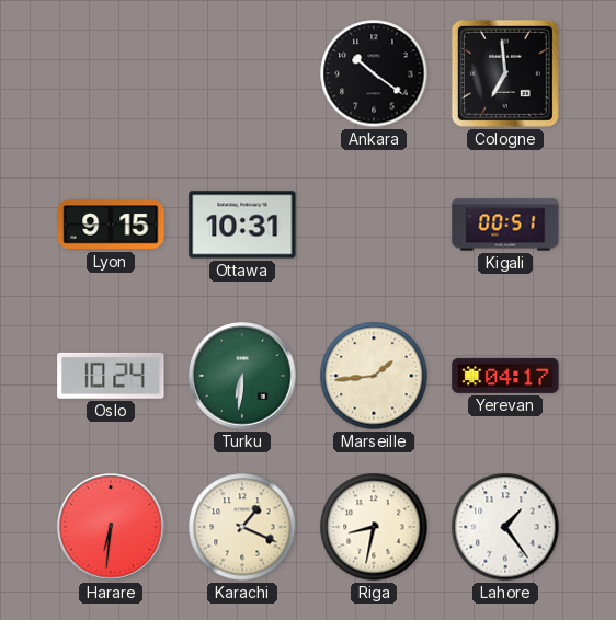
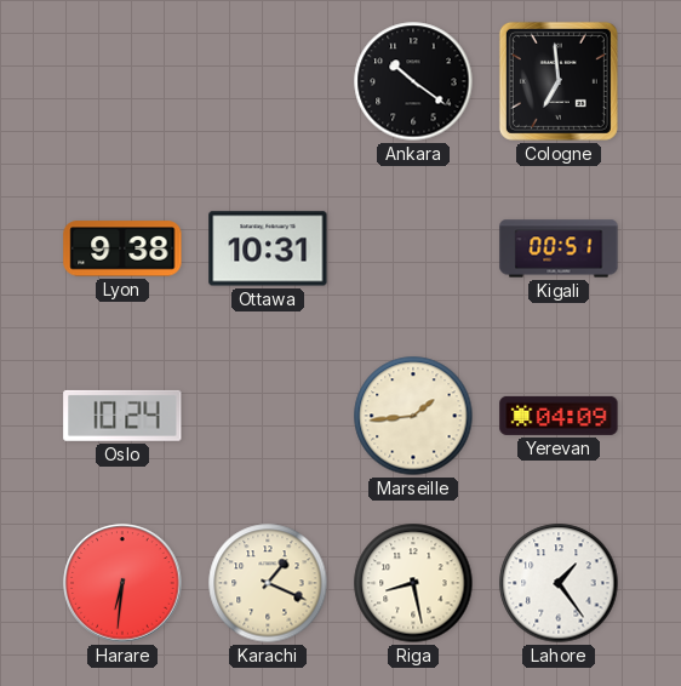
Lyon: 9:15 -> 9:38
Turku: 6:31 -> none
Yerevan: 04:17 -> 04:09
Riga: 8:32 -> 8:28
